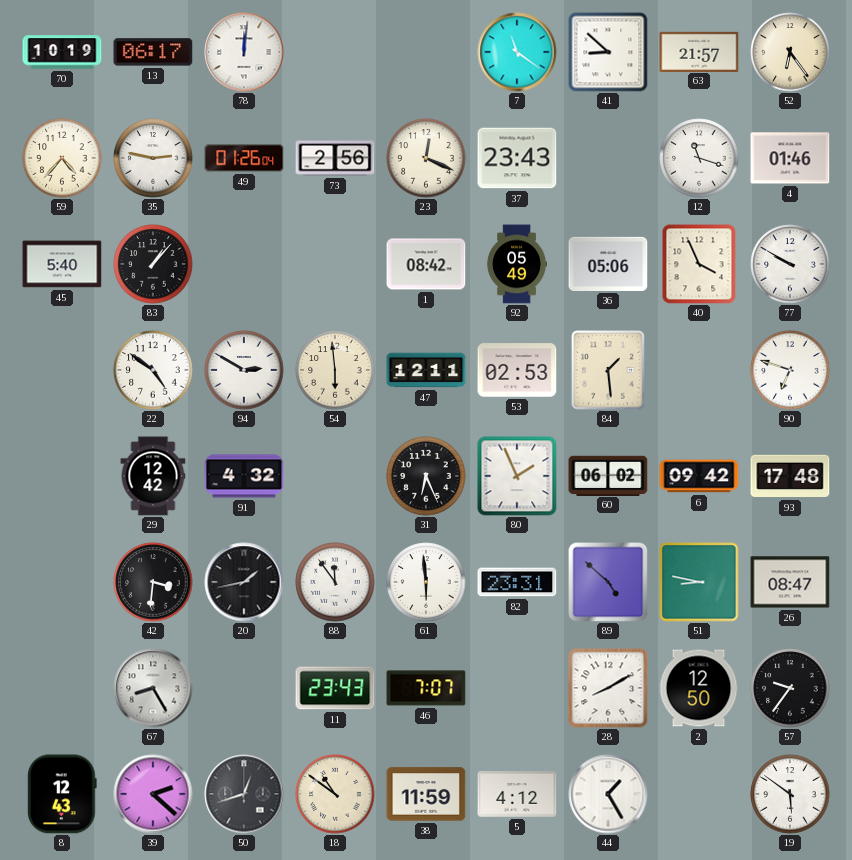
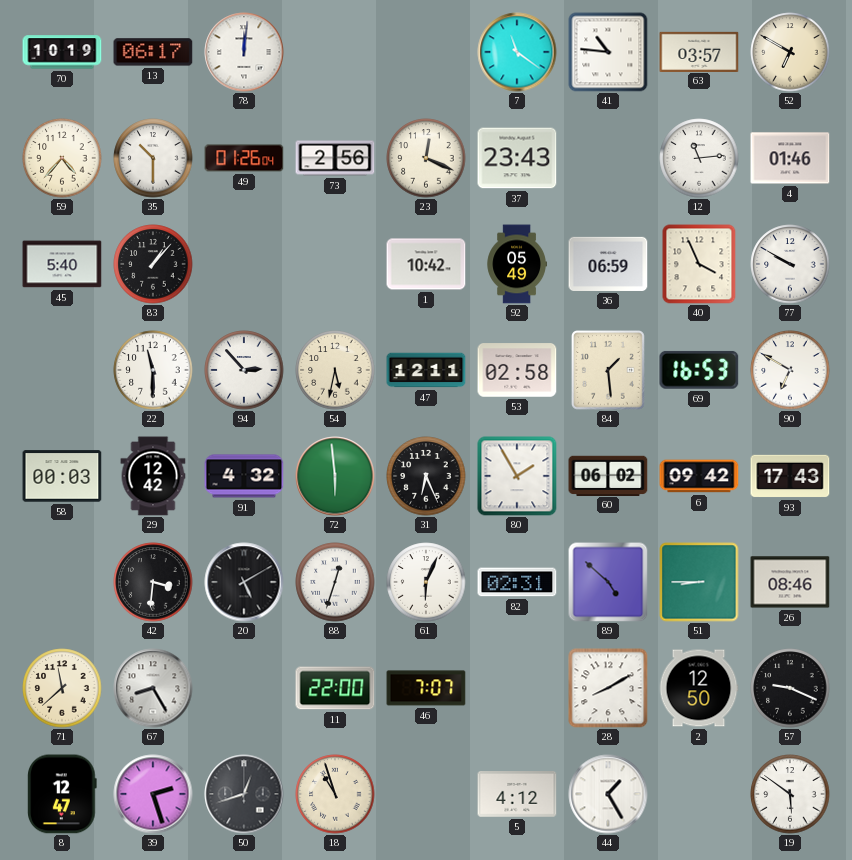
41: 8:52 -> 10:46
63: 21:57 -> 03:57
52: 6:24 -> 6:50
35: 2:47 -> 10:30
12: 11:18 -> 11:14
1: 08:42 -> 10:42
36: 05:06 -> 06:59
22: 4:51 -> 11:30
94: 2:50 -> 2:53
54: 5:59 -> 5:32
53: 02:53 -> 02:58
69: none -> 16:53
90: 6:48 -> 6:50
58: none -> 00:03
72: none -> 5:59
80: 1:56 -> 1:55
93: 17:48 -> 17:43
20: 1:43 -> 5:10
88: 11:54 -> 12:33
61: 5:59 -> 6:04
82: 23:31 -> 02:31
51: 8:47 -> 8:45
26: 08:47 -> 08:46
71: none -> 11:38
11: 23:43 -> 22:00
57: 9:36 -> 9:19
8: 12:43 -> 12:47
39: 2:22 -> 2:27
18: 10:51 -> 10:57
38: 11:59 -> none
